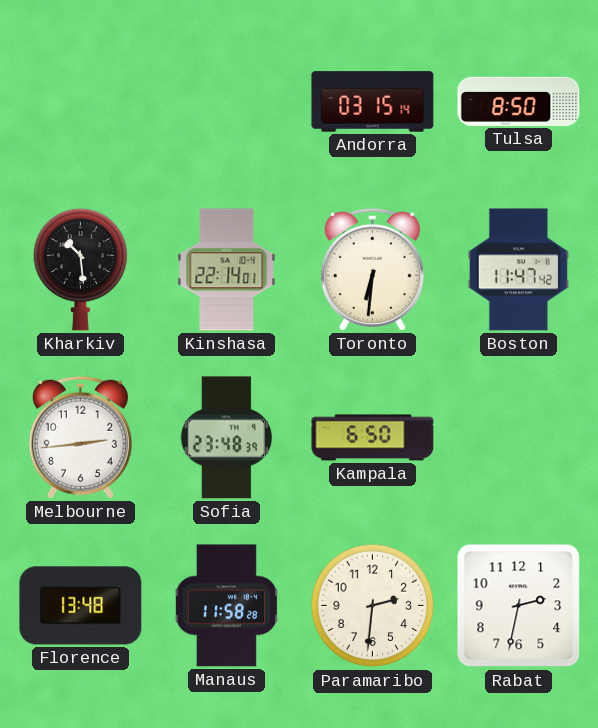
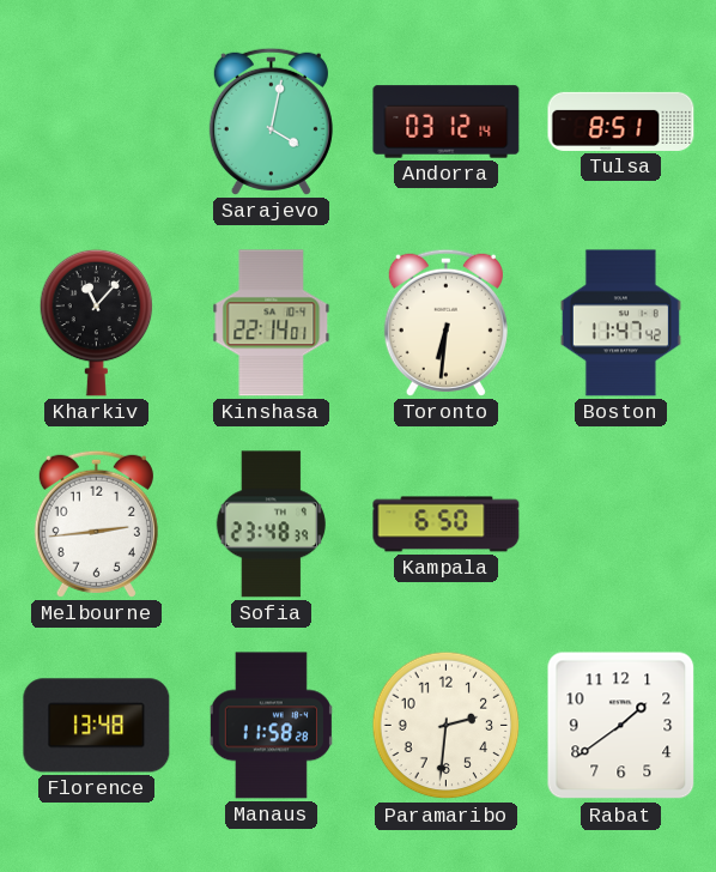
Sarajevo: none -> 4:02
Andorra: 03:15 -> 03:12
Tulsa: 8:50 -> 8:51
Kharkiv: 10:29 -> 11:07
Rabat: 2:32 -> 1:39
